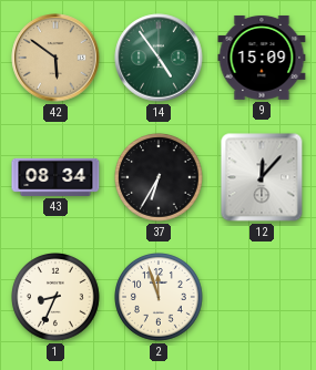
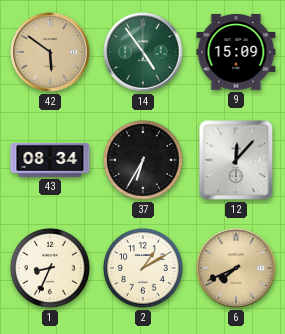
2: 11:57 -> 1:10
6: none -> 7:41
